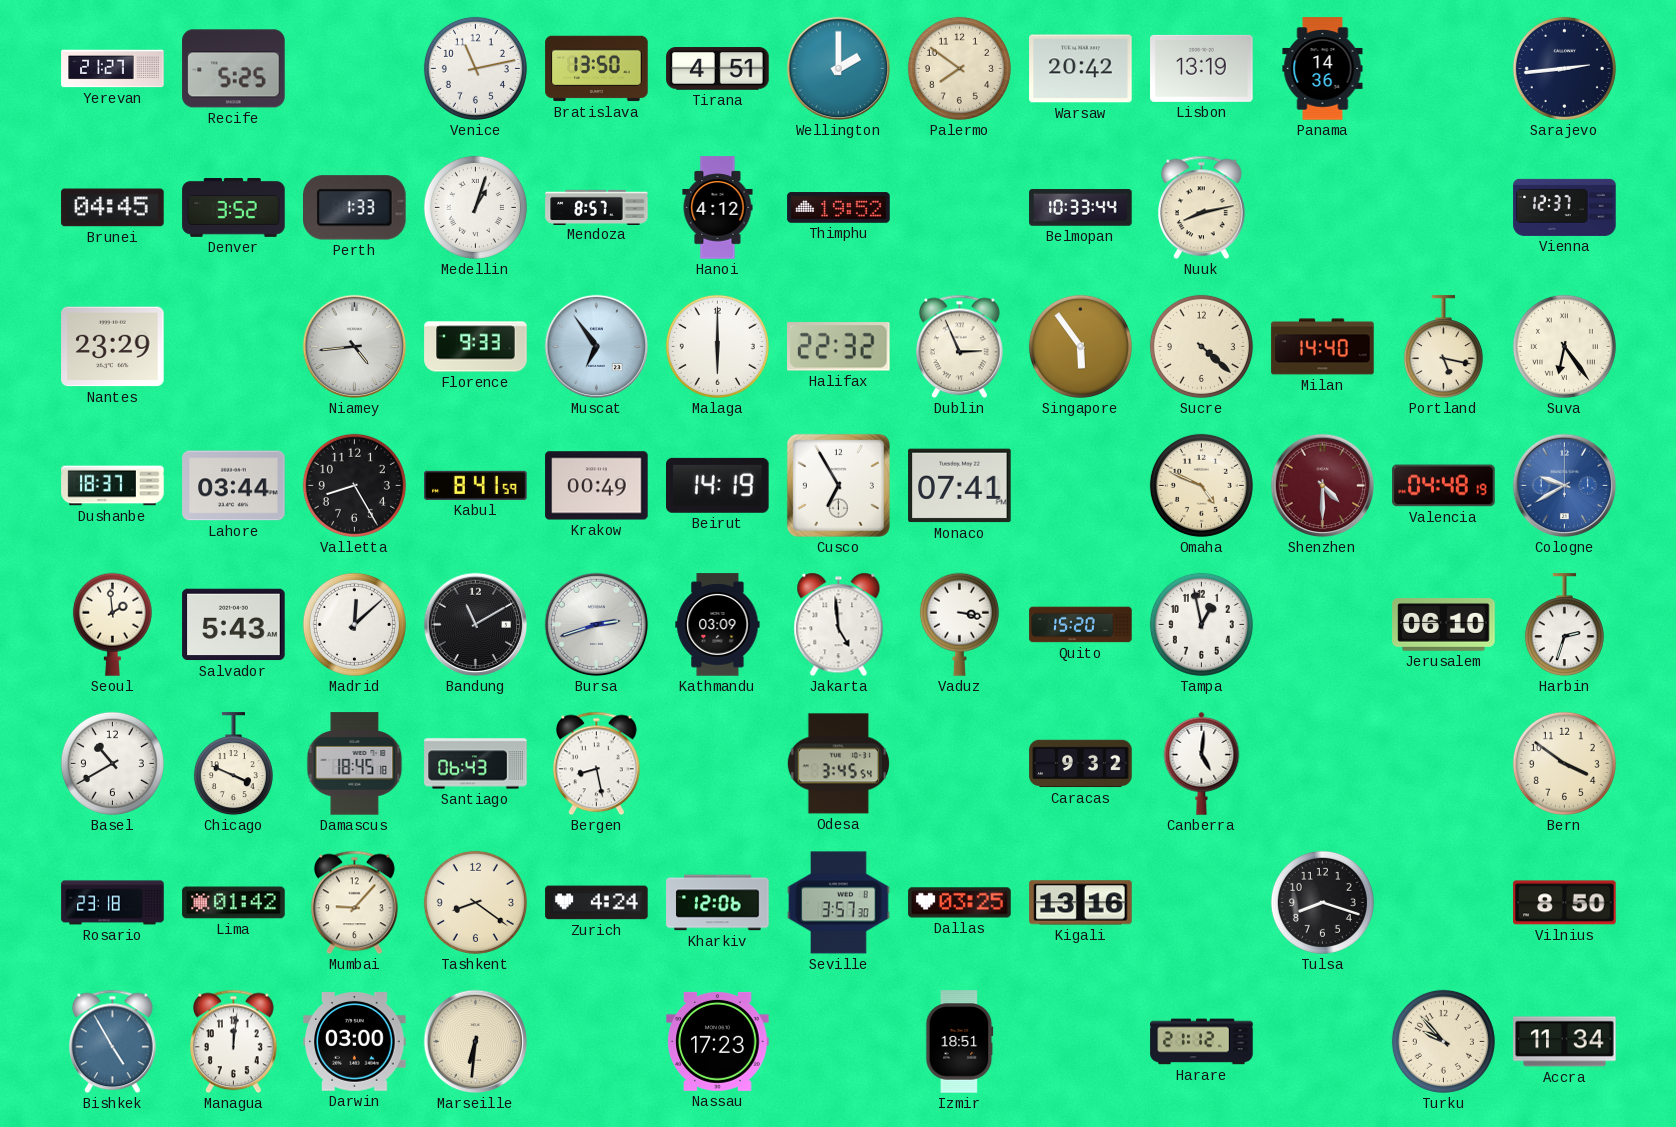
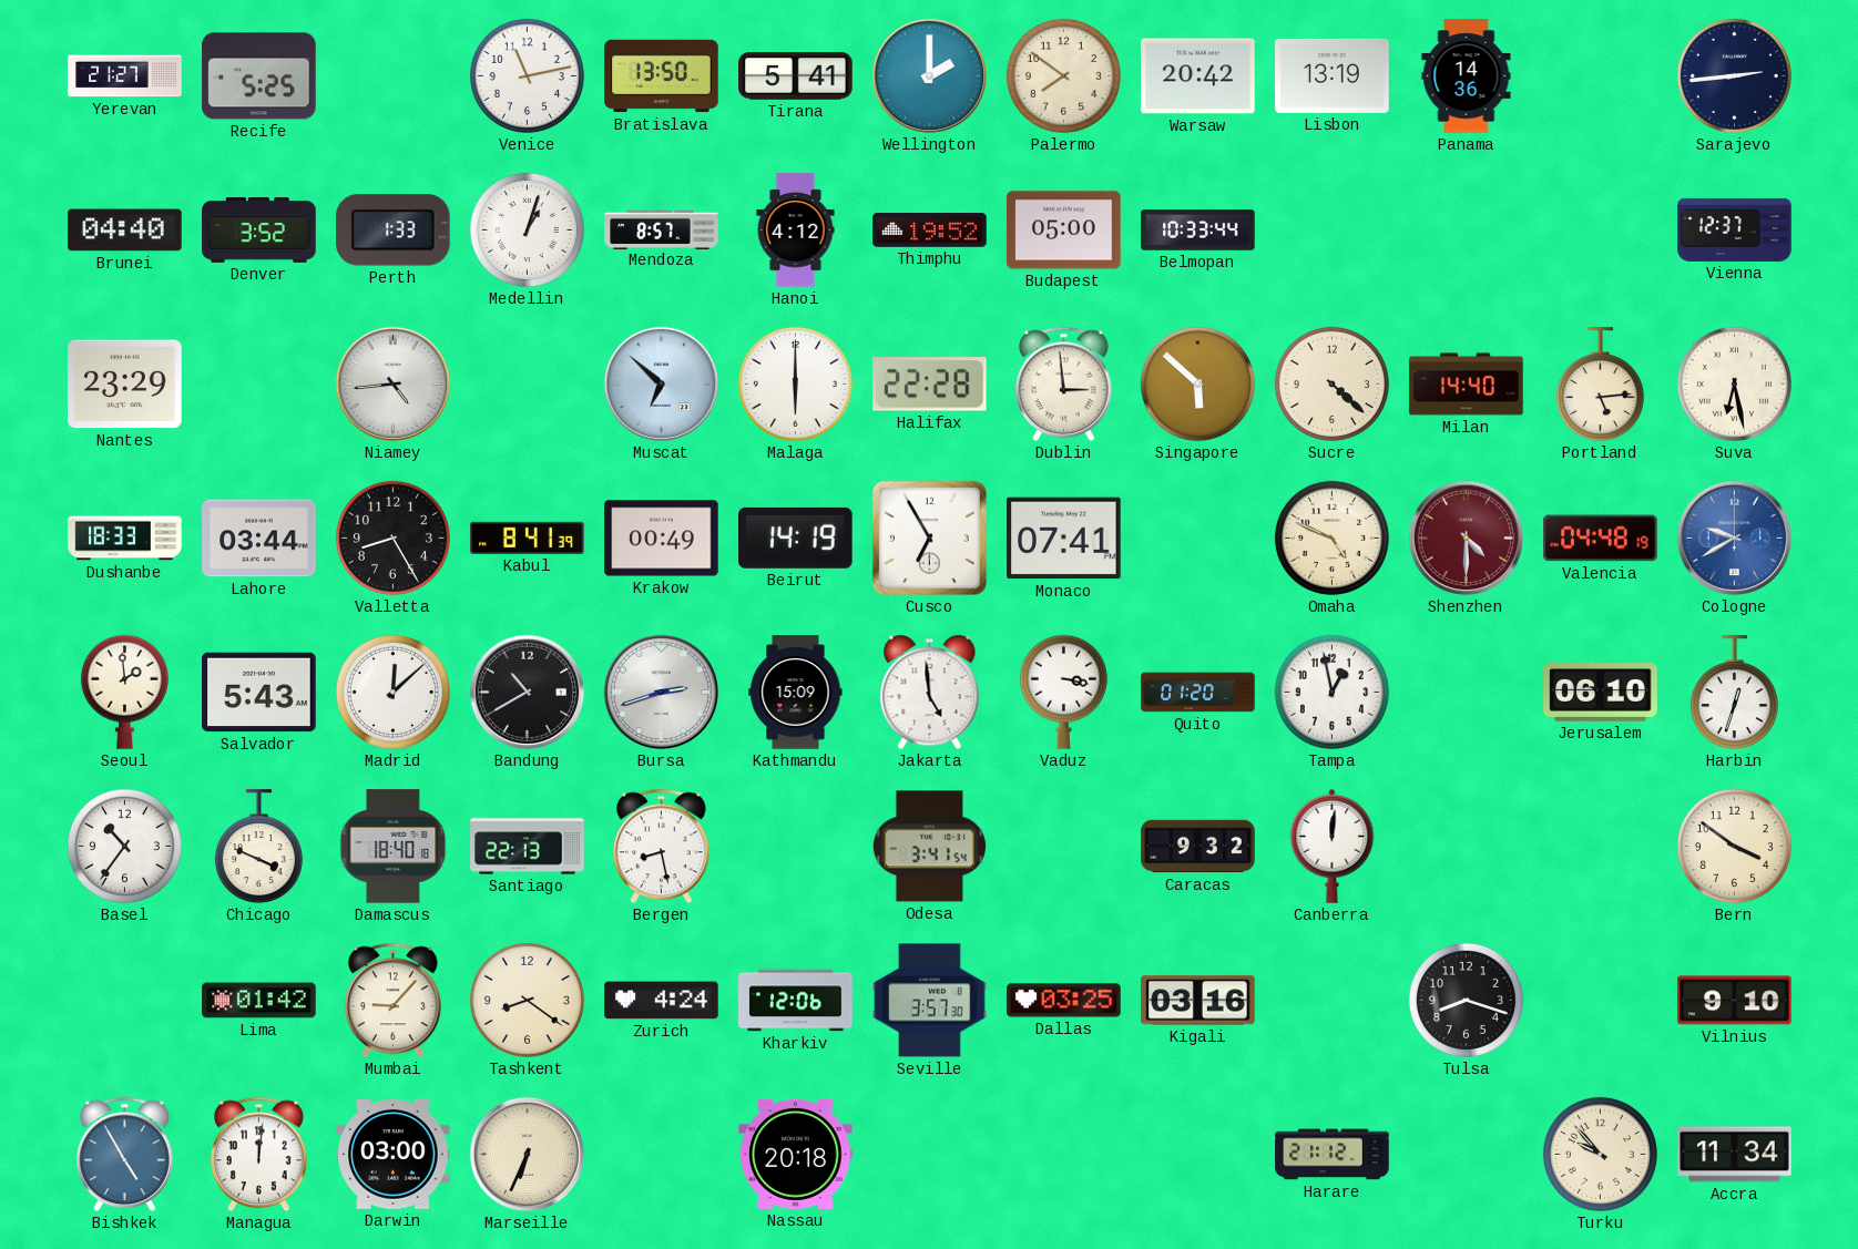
Tirana: 4:51 -> 5:41
Brunei: 04:45 -> 04:40
Budapest: none -> 05:00
Nuuk: 8:13 -> none
Florence: 9:33 -> none
Muscat: 6:54 -> 6:52
Halifax: 22:32 -> 22:28
Dublin: 2:56 -> 2:59
Singapore: 5:54 -> 5:52
Portland: 5:17 -> 5:14
Suva: 6:24 -> 6:28
Dushanbe: 18:37 -> 18:33
Kabul: 8:41:59 -> 8:41:39
Bandung: 11:10 -> 10:40
Kathmandu: 03:09 -> 15:09
Quito: 15:20 -> 01:20
Harbin: 2:33 -> 12:33
Basel: 10:40 -> 10:36
Damascus: 18:45 -> 18:40
Santiago: 06:43 -> 22:13
Odesa: 3:45 -> 3:41
Canberra: 5:01 -> 12:01
Rosario: 23:18 -> none
Kigali: 13:16 -> 03:16
Vilnius: 8:50 -> 9:10
Marseille: 6:31 -> 6:34
Nassau: 17:23 -> 20:18
Izmir: 18:51 -> none
